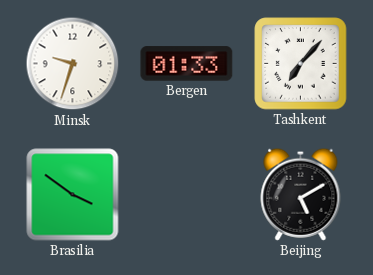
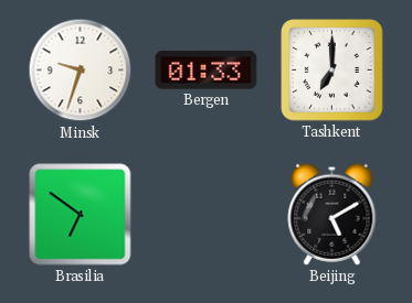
Tashkent: 7:07 -> 7:00
Brasilia: 3:51 -> 6:51
